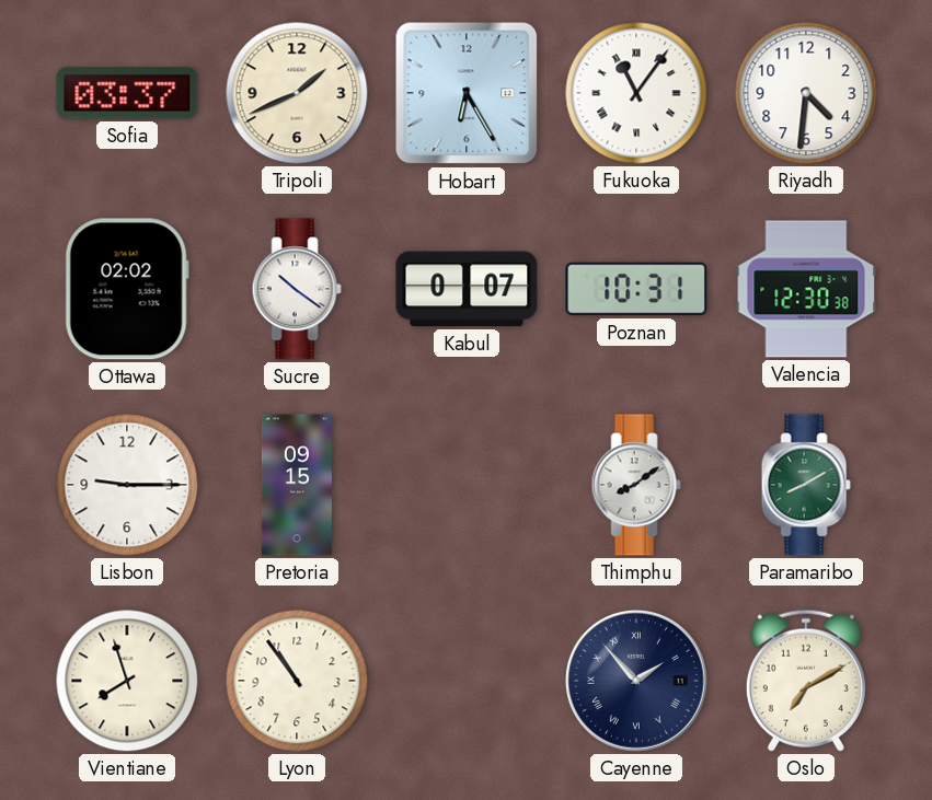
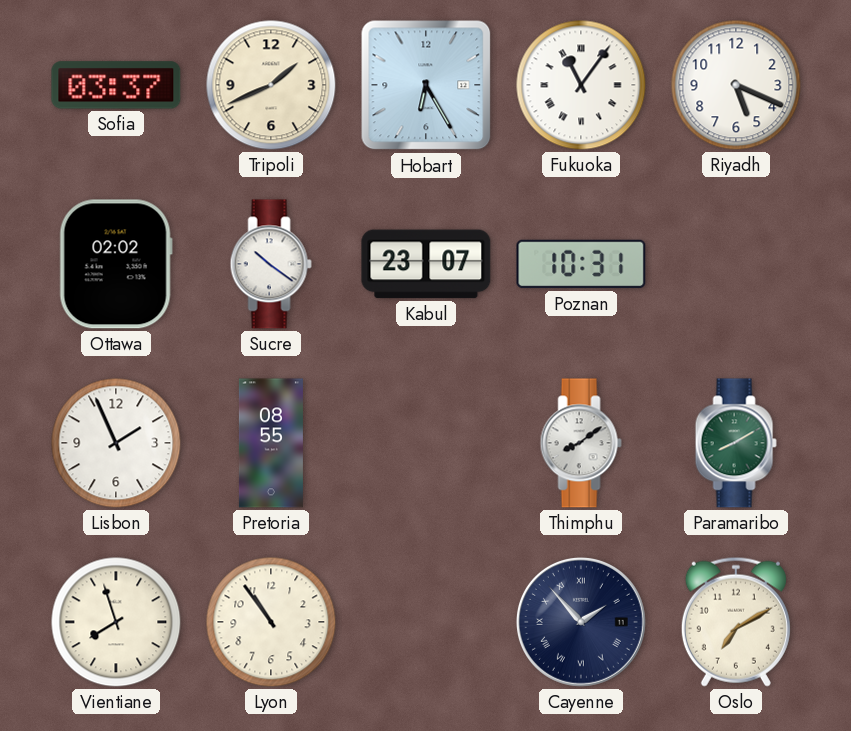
Riyadh: 4:31 -> 5:19
Kabul: 0:07 -> 23:07
Valencia: 12:30 -> none
Lisbon: 9:15 -> 1:56
Pretoria: 09:15 -> 08:55
